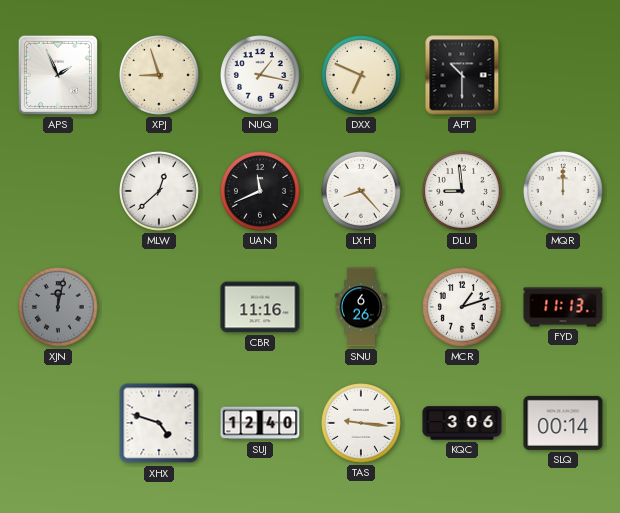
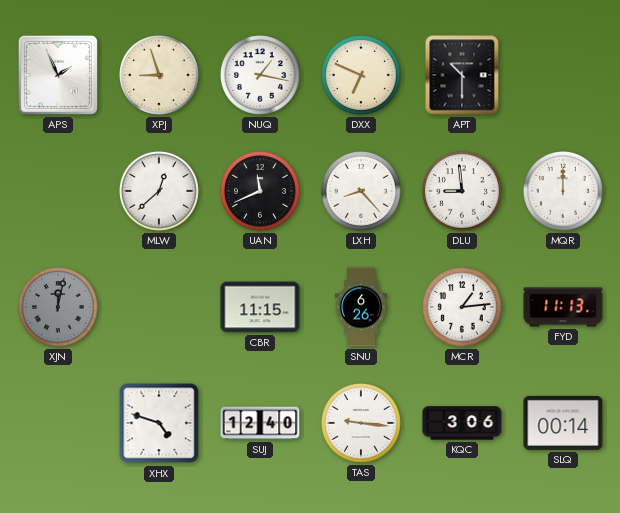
CBR: 11:16 -> 11:15
MCR: 1:12 -> 1:14
